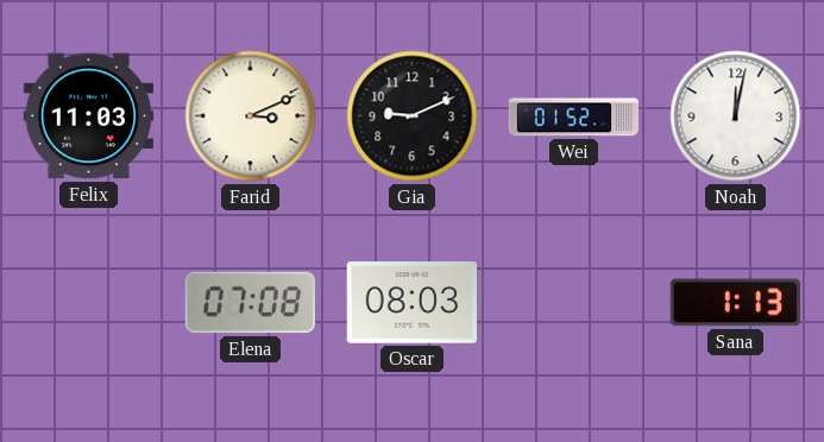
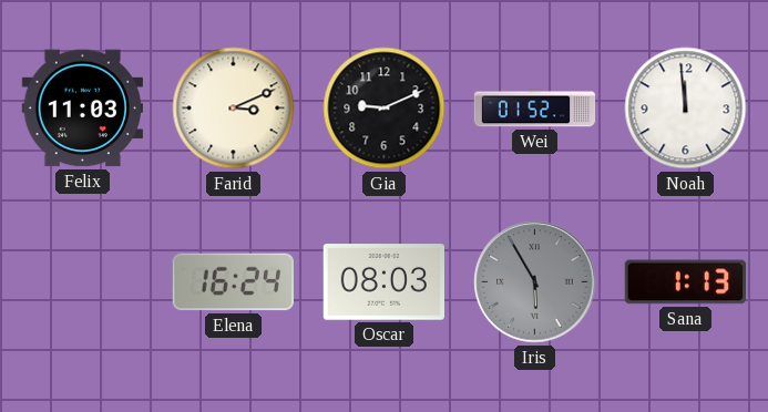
Noah: 12:02 -> 11:59
Elena: 07:08 -> 16:24
Iris: none -> 5:55
